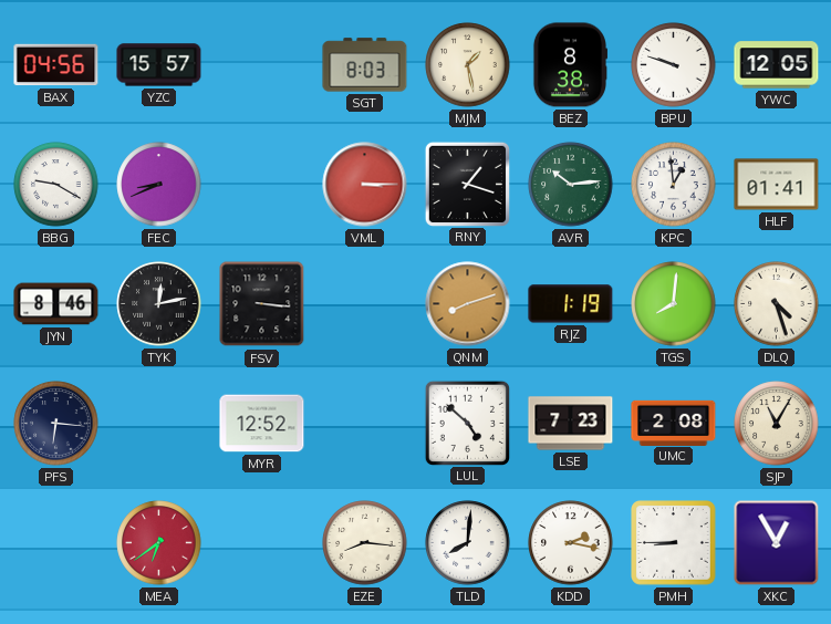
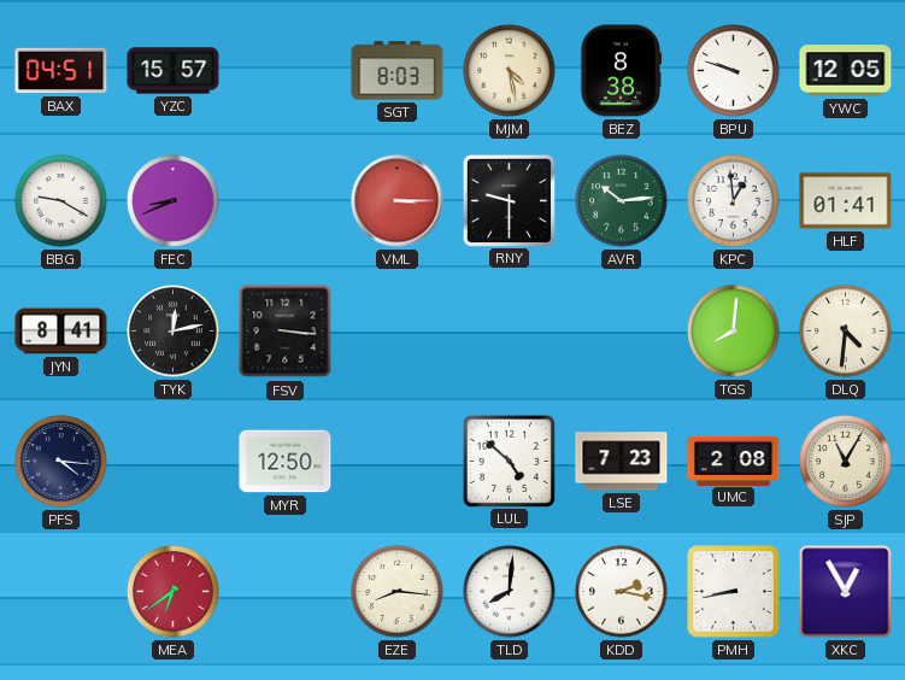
BAX: 04:56 -> 04:51
MJM: 1:28 -> 4:28
RNY: 1:18 -> 9:30
JYN: 8:46 -> 8:41
QNM: 8:12 -> none
RJZ: 1:19 -> none
DLQ: 4:27 -> 4:31
PFS: 6:16 -> 4:16
MYR: 12:52 -> 12:50
PMH: 8:45 -> 8:43
